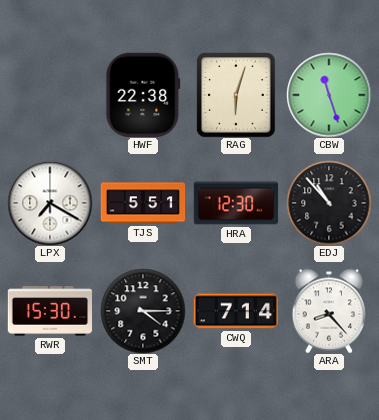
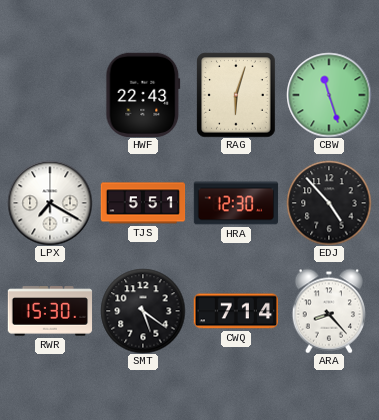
HWF: 22:38 -> 22:43
EDJ: 10:53 -> 4:53
SMT: 4:15 -> 5:21
